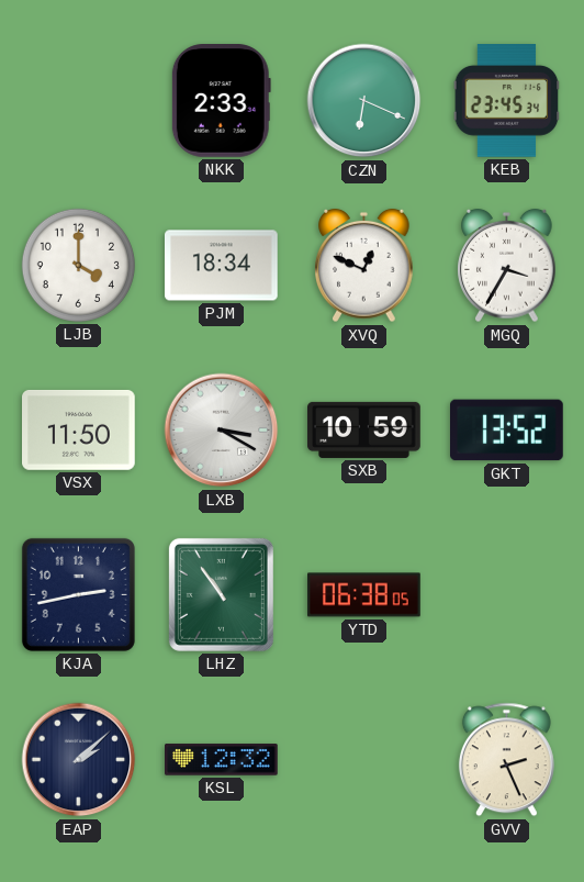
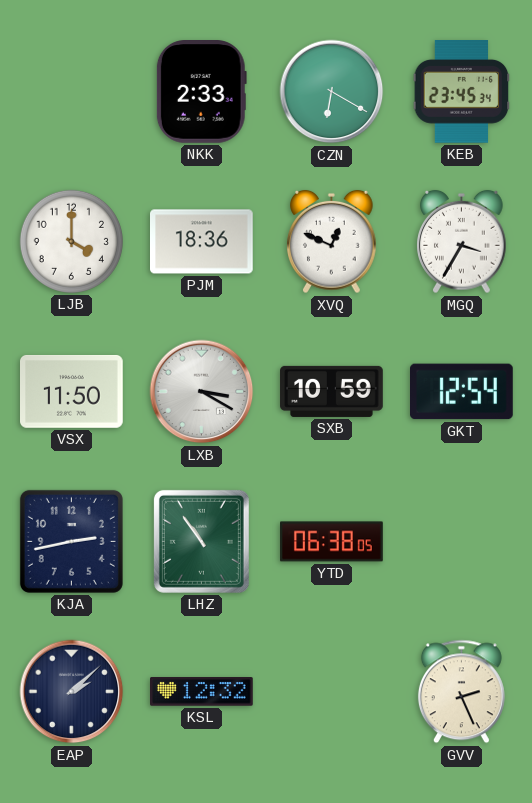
CZN: 6:19 -> 6:20
PJM: 18:34 -> 18:36
GKT: 13:52 -> 12:54
